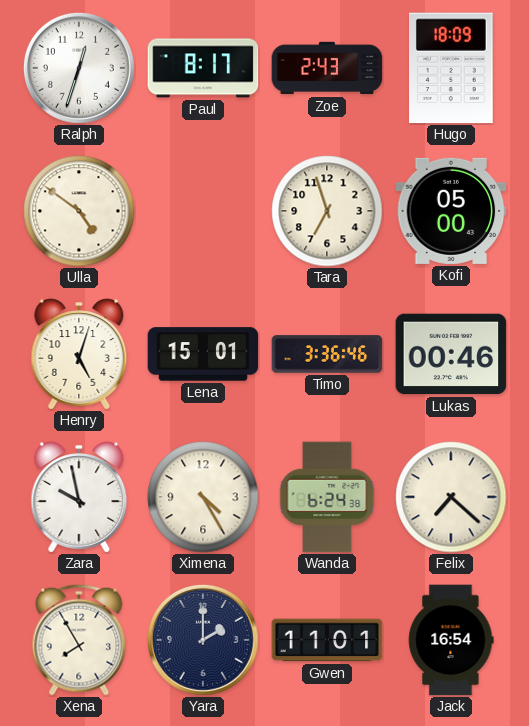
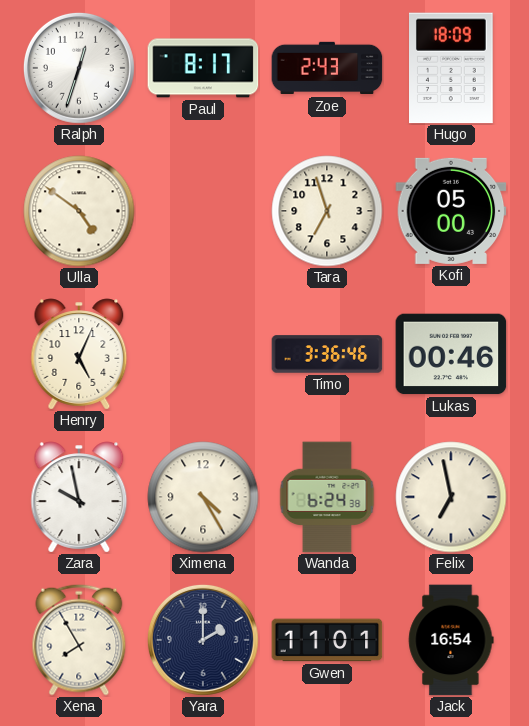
Henry: 5:03 -> 5:04
Lena: 15:01 -> none
Felix: 7:22 -> 6:58
